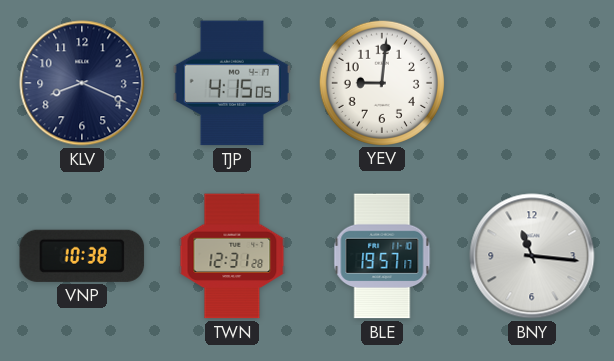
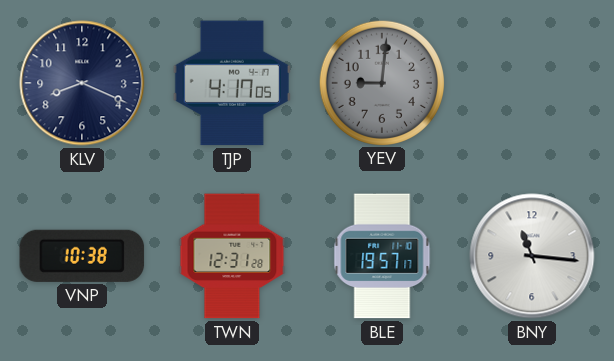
TJP: 4:15 -> 4:17
YEV dial: white -> grey
